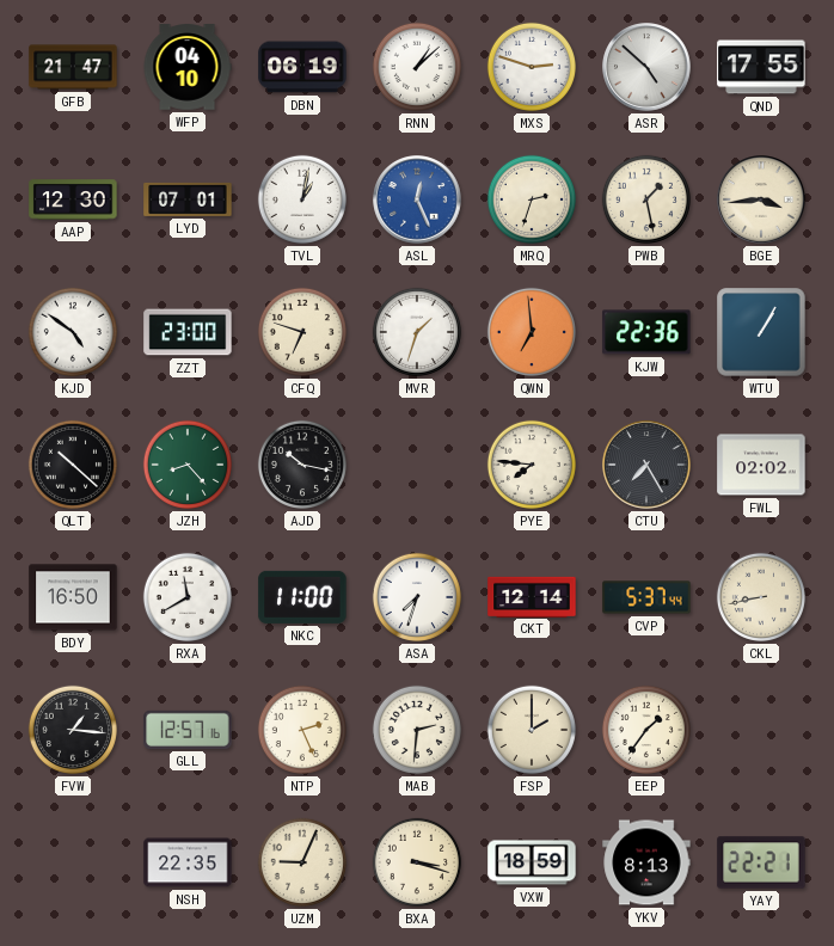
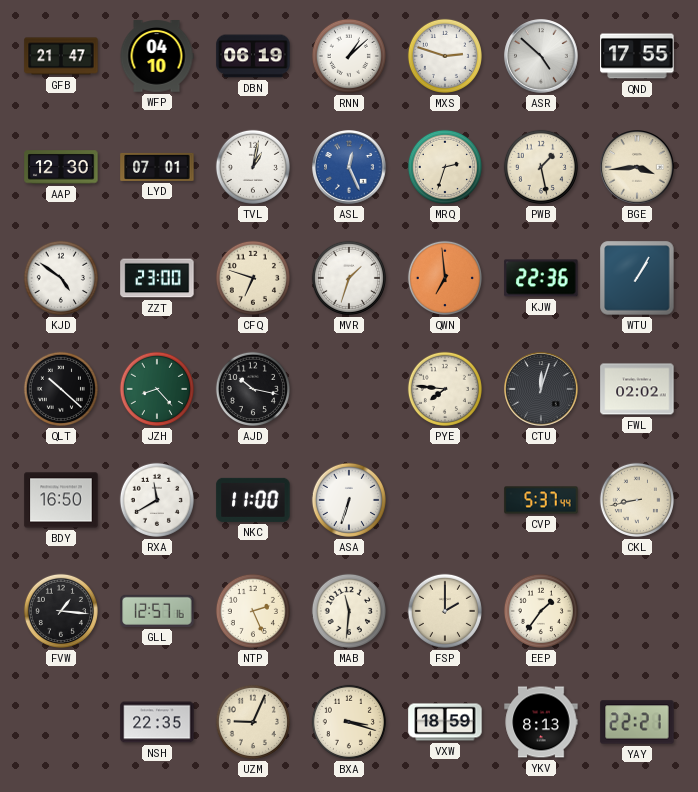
CTU: 7:25 -> 12:03
ASA: 7:33 -> 6:33
CKT: 12:14 -> none
MAB: 2:31 -> 11:31
